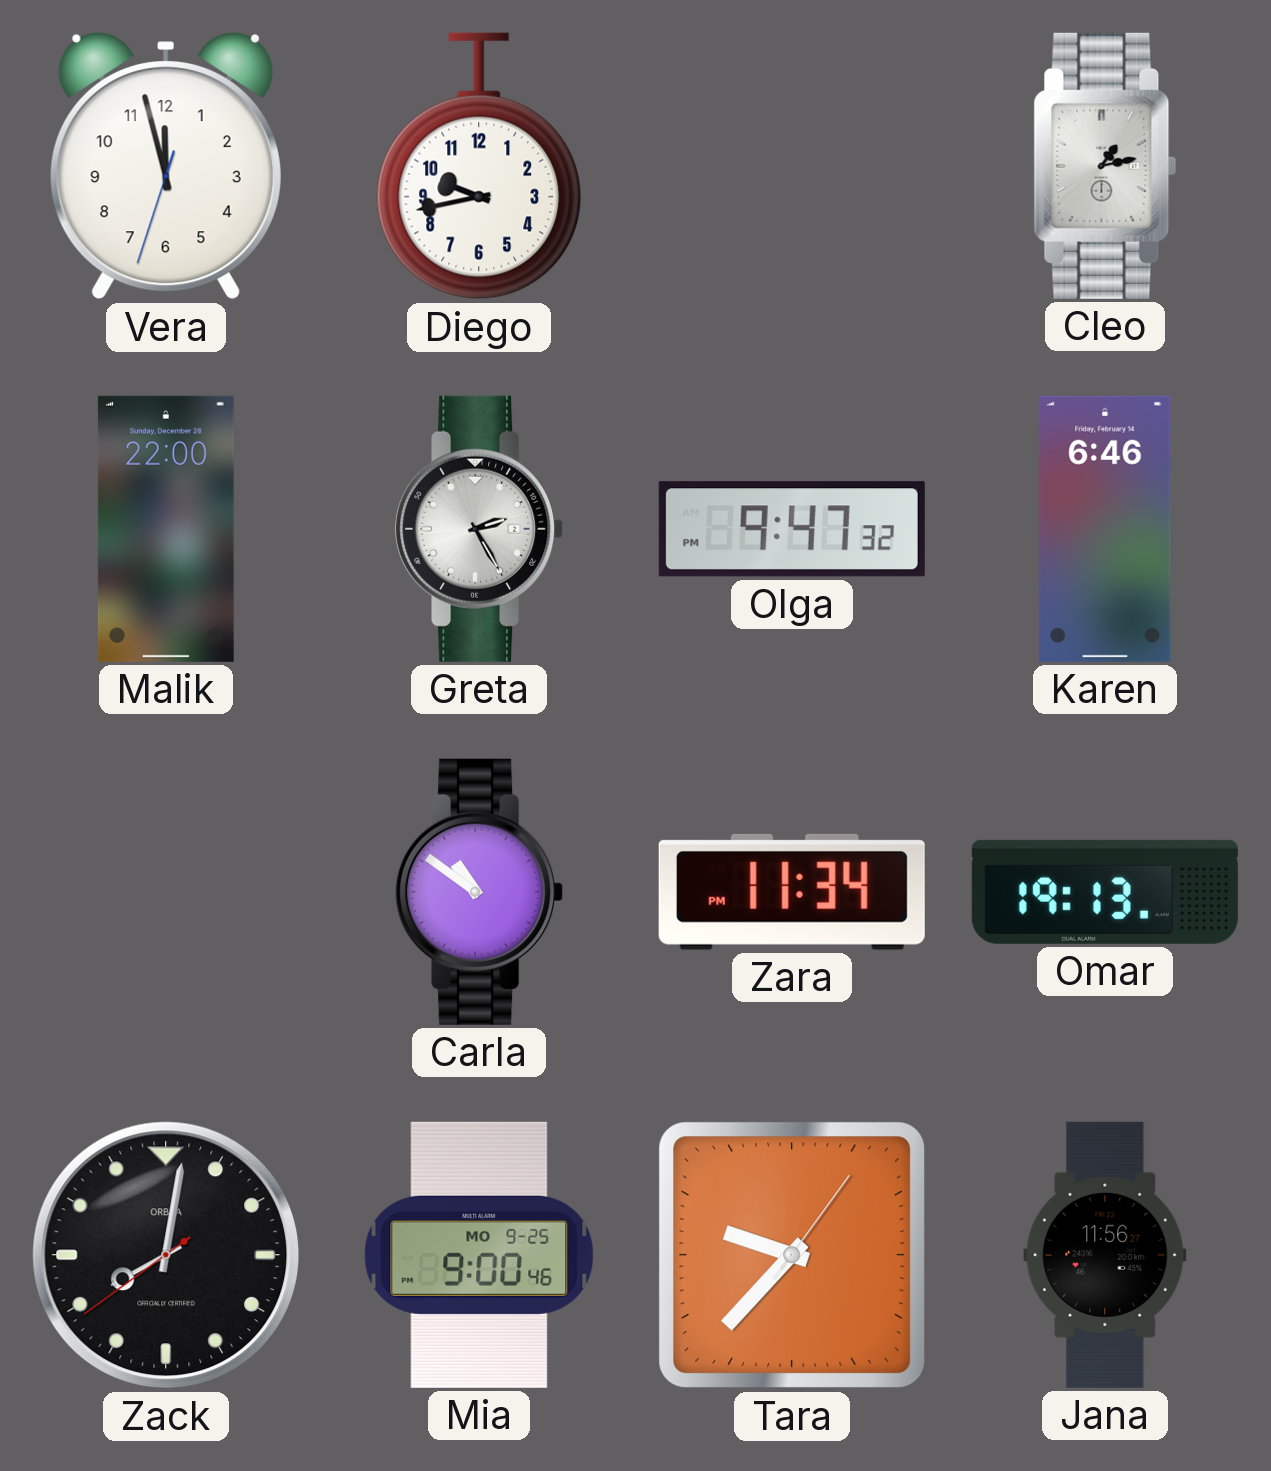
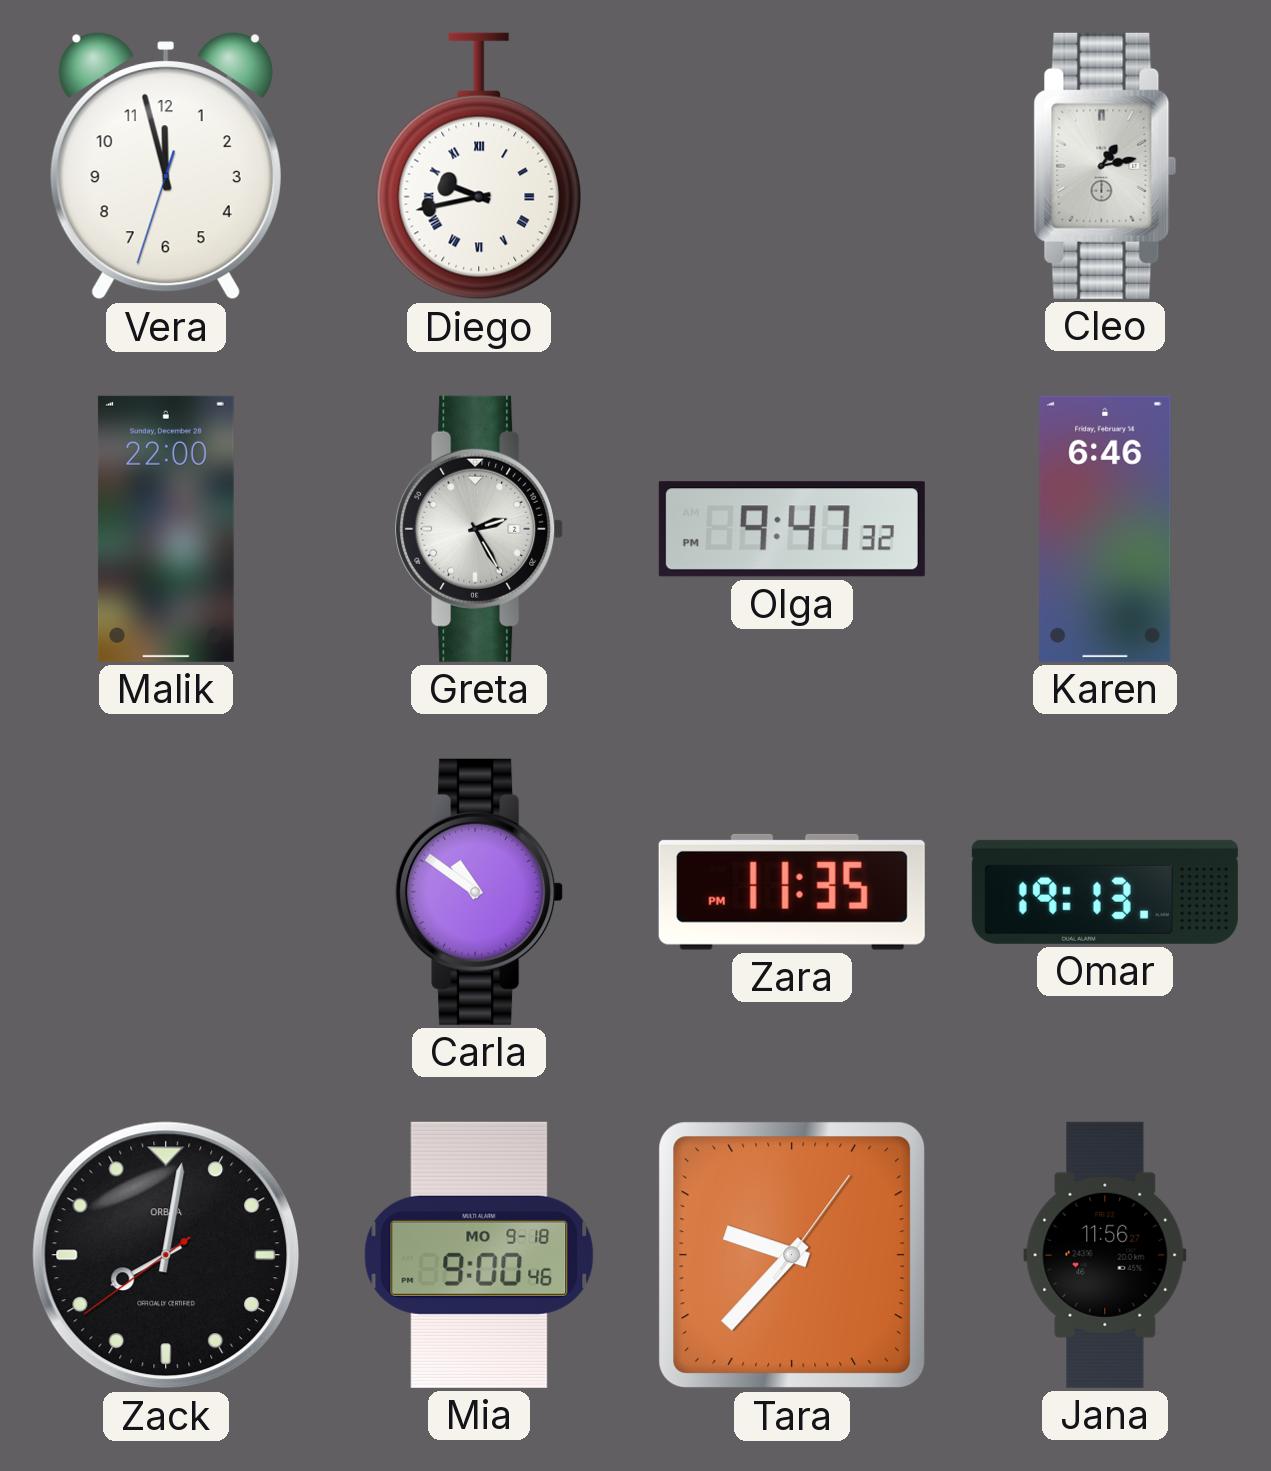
Diego numerals: Arabic -> Roman
Zara: 11:34 -> 11:35
Mia date: MO 9-25 -> MO 9-18
